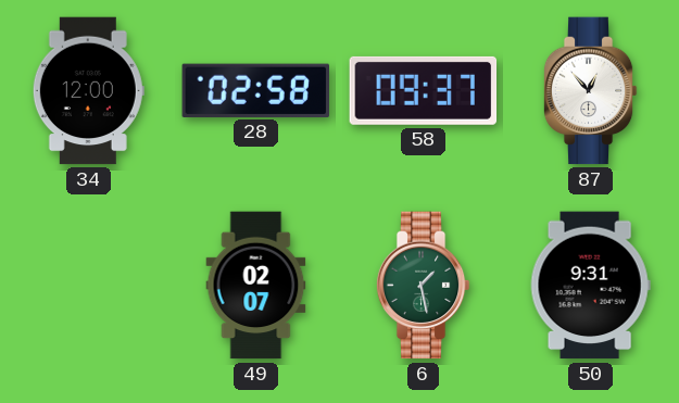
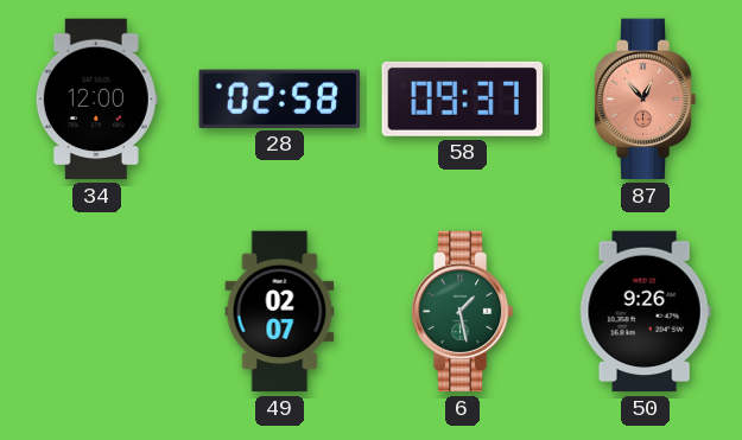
87 dial: white -> salmon
50: 9:31 -> 9:26
